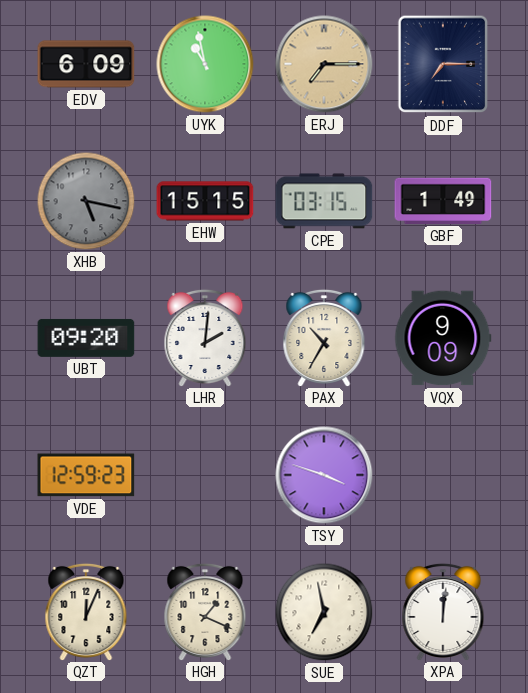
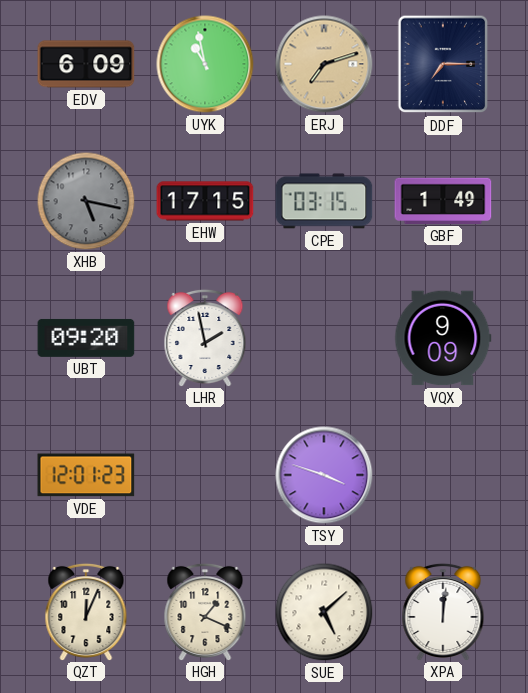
ERJ: 7:15 -> 7:12
EHW: 15:15 -> 17:15
LHR: 2:01 -> 1:58
PAX: 10:35 -> none
VDE: 12:59 -> 12:01
SUE: 6:58 -> 5:08
